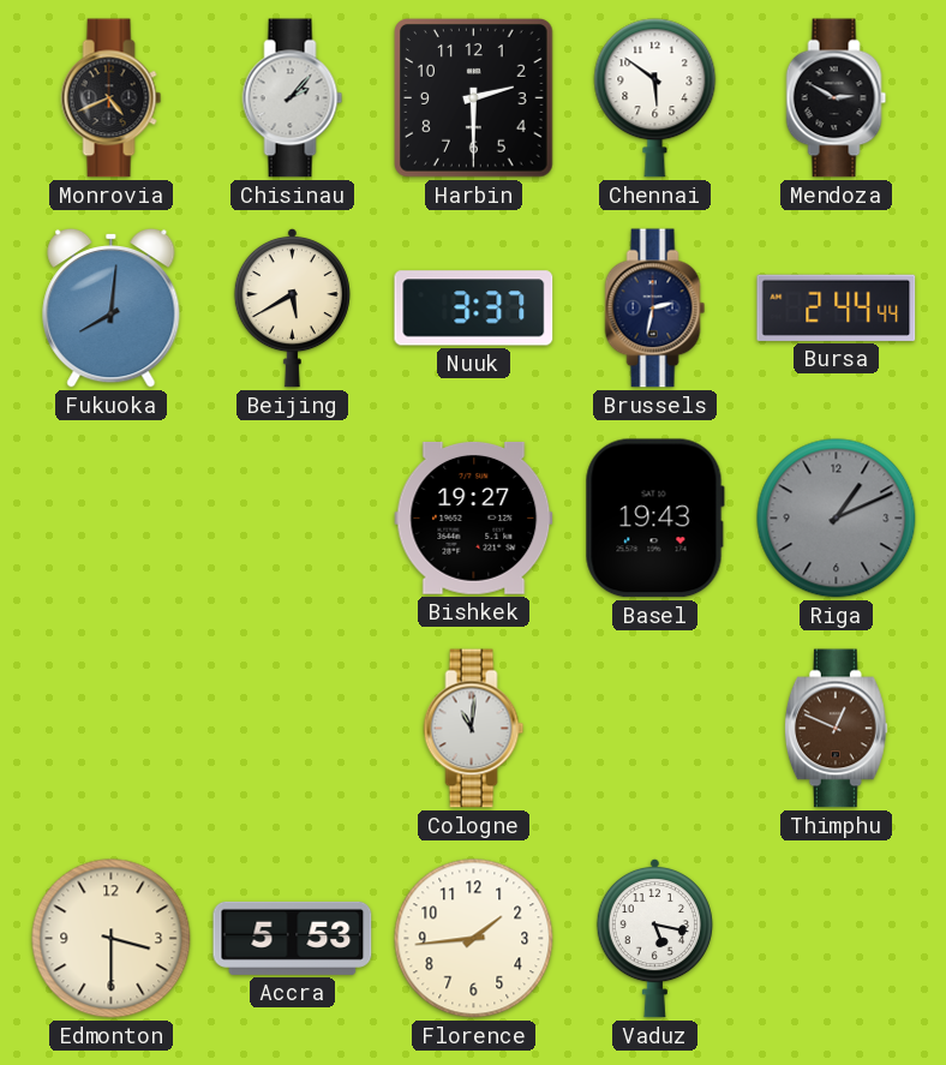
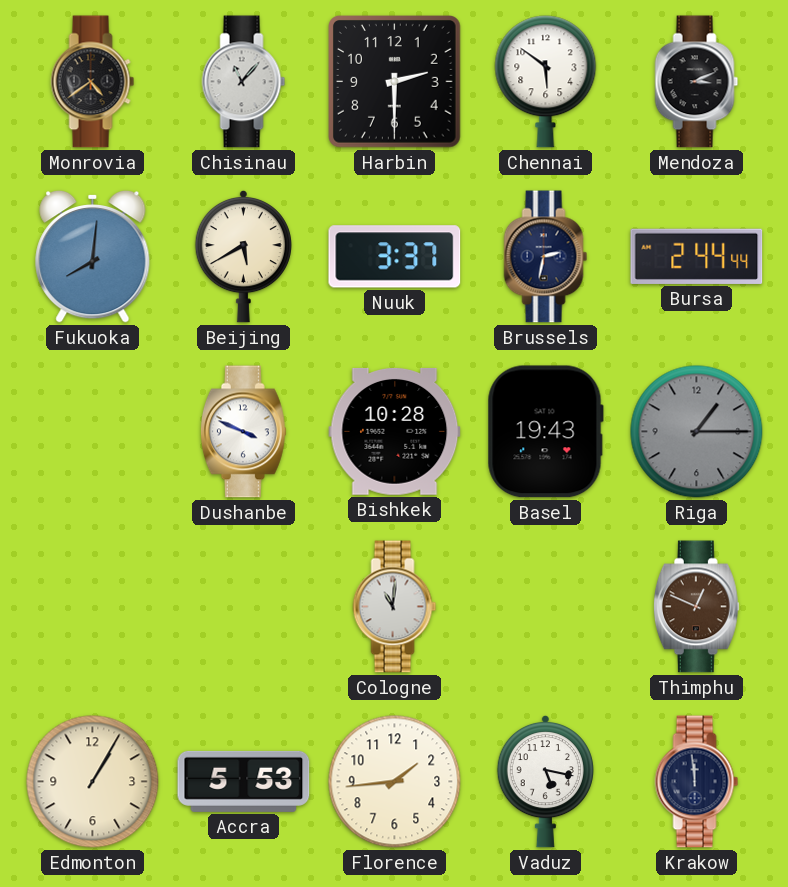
Monrovia: 4:41 -> 4:39
Chisinau: 2:07 -> 11:07
Mendoza: 2:50 -> 3:11
Dushanbe: none -> 3:49
Bishkek: 19:27 -> 10:28
Riga: 1:11 -> 1:15
Edmonton: 3:30 -> 1:05
Krakow: none -> 11:59
